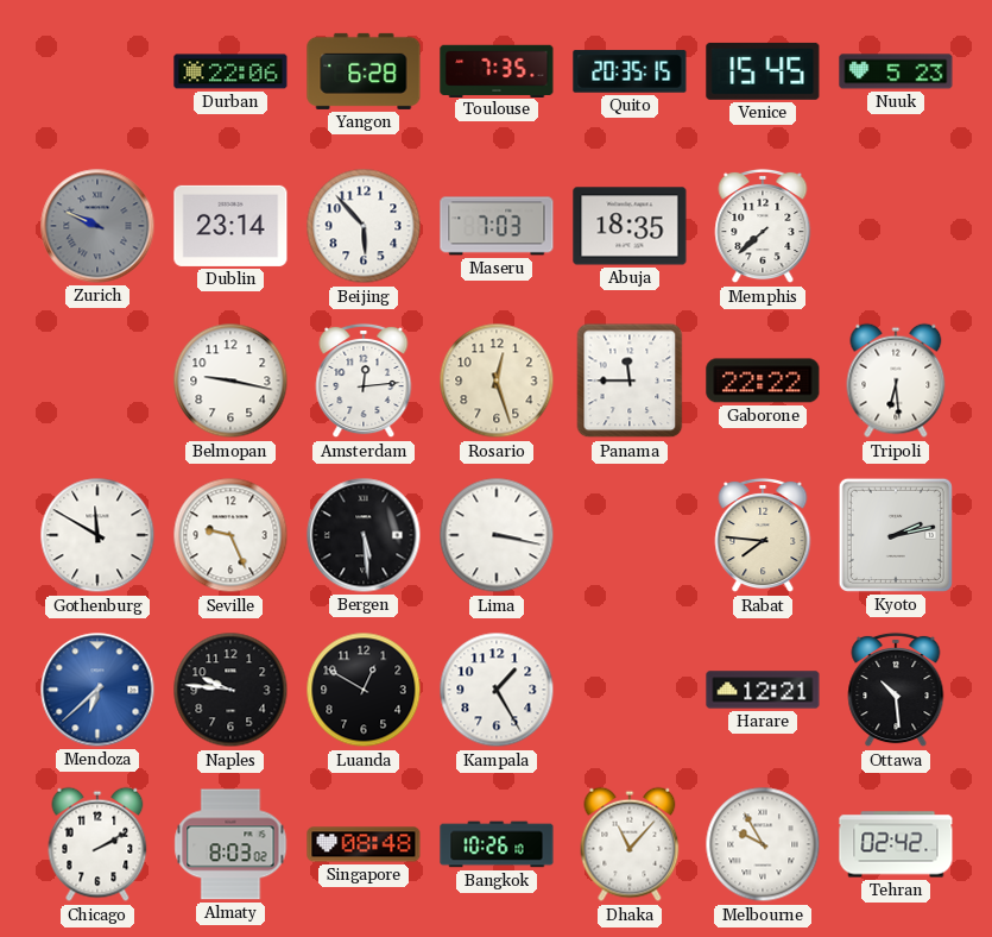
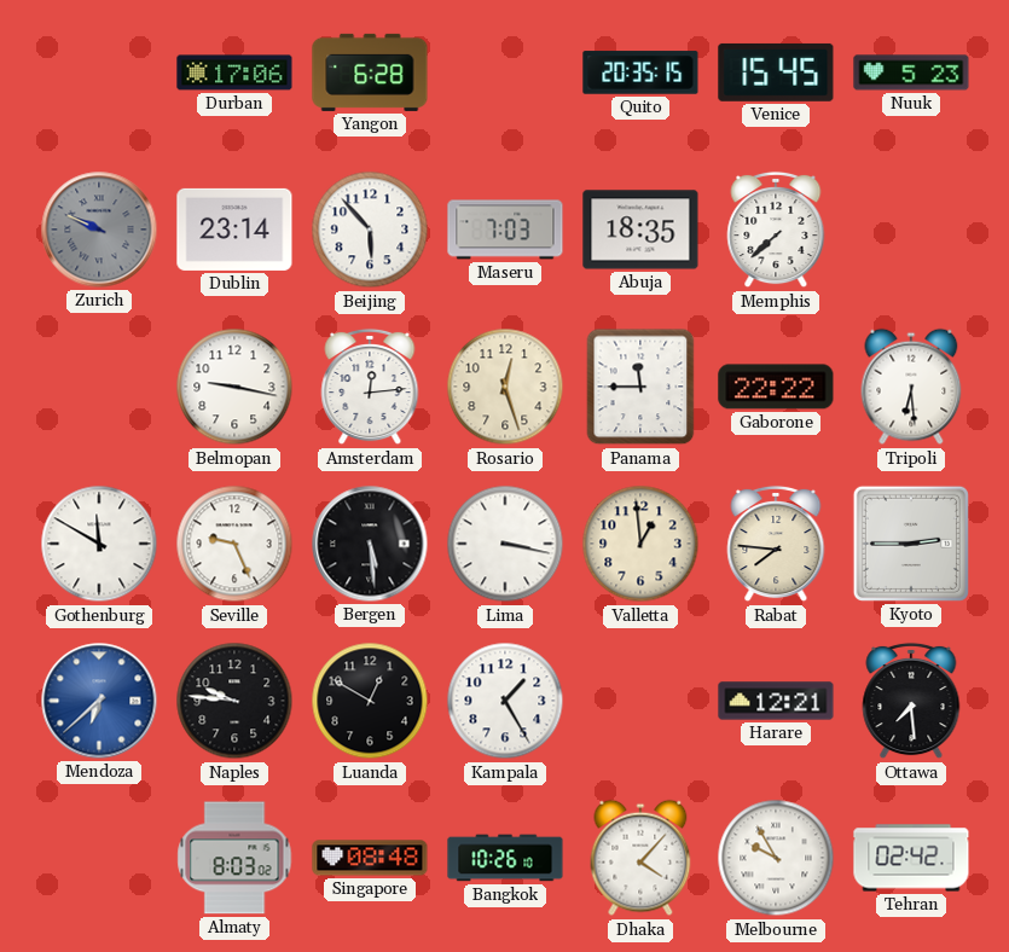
Durban: 22:06 -> 17:06
Toulouse: 7:35 -> none
Valletta: none -> 12:59
Kyoto: 2:13 -> 2:45
Ottawa: 10:29 -> 7:29
Chicago: 2:10 -> none
Dhaka: 11:07 -> 4:07
